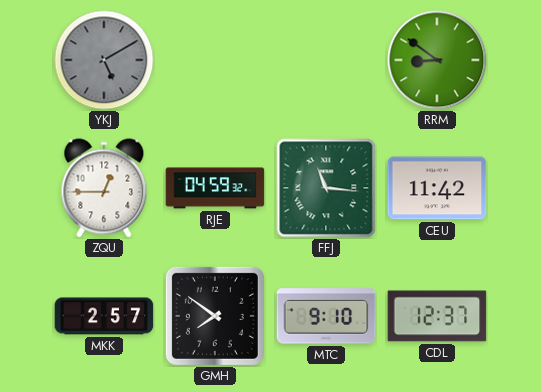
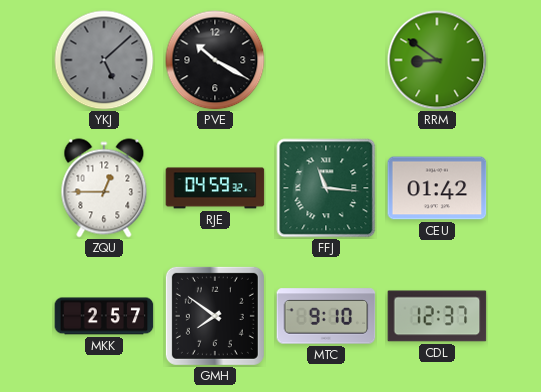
YKJ: 5:10 -> 5:08
PVE: none -> 10:20
CEU: 11:42 -> 01:42
